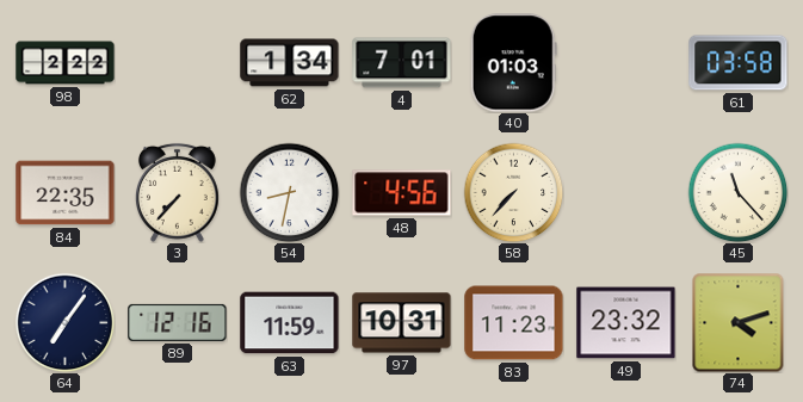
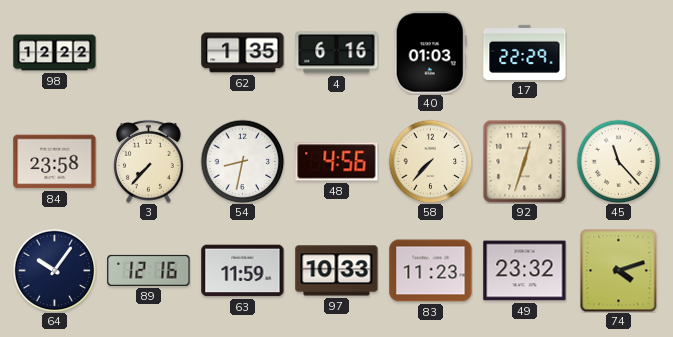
98: 2:22 -> 12:22
62: 1:34 -> 1:35
4: 7:01 -> 6:16
17: none -> 22:29
61: 03:58 -> none
84: 22:35 -> 23:58
92: none -> 12:33
64: 7:06 -> 10:06
97: 10:31 -> 10:33
